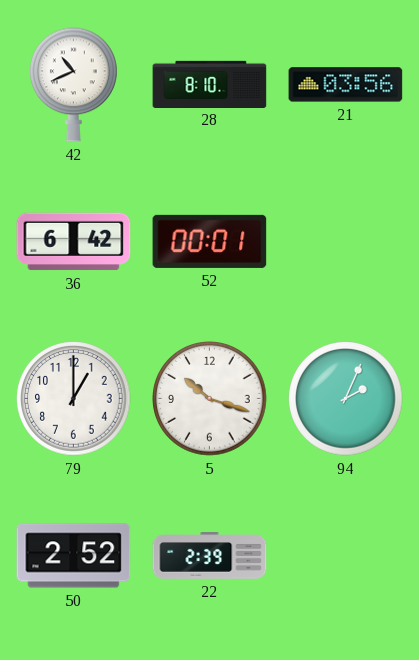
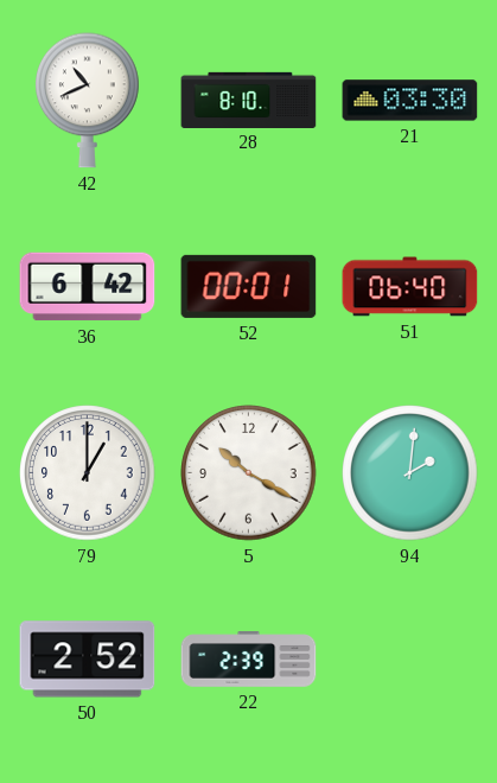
21: 03:56 -> 03:30
51: none -> 06:40
5: 10:18 -> 10:20
94: 2:04 -> 2:01
